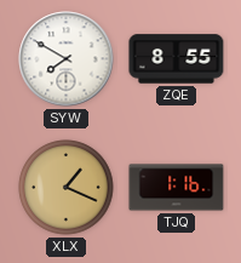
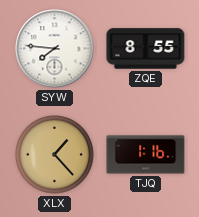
SYW: 7:50 -> 7:46
XLX: 1:19 -> 1:23
